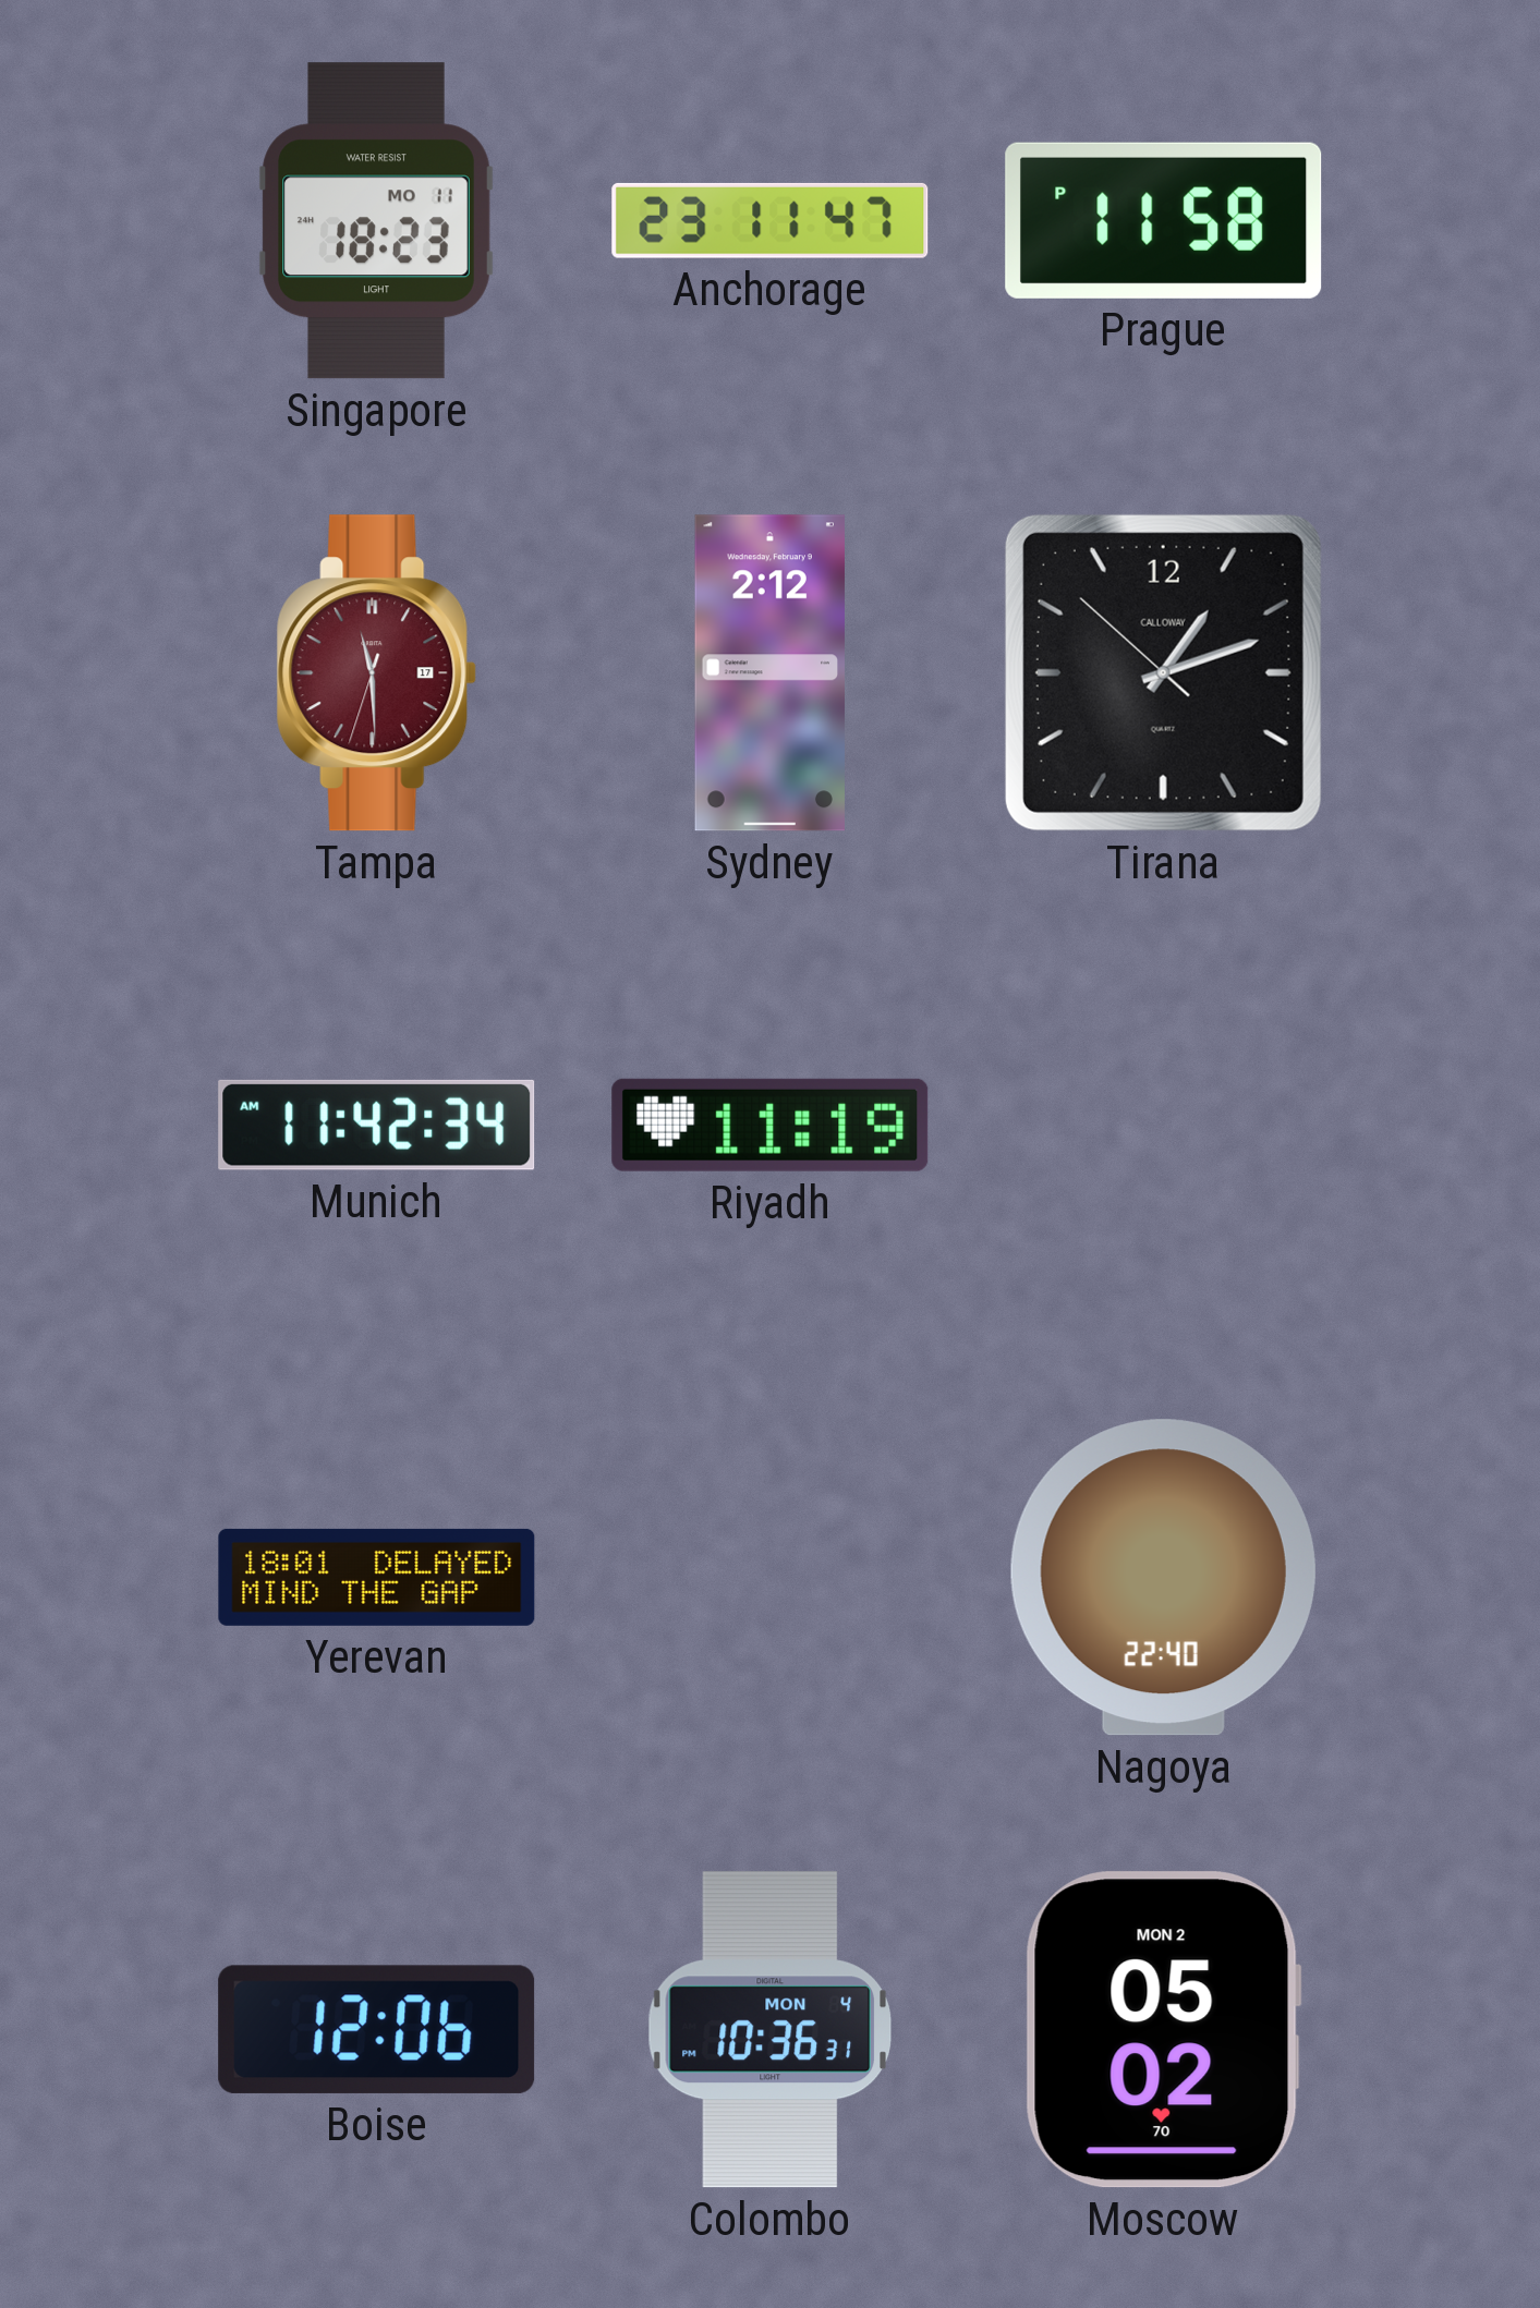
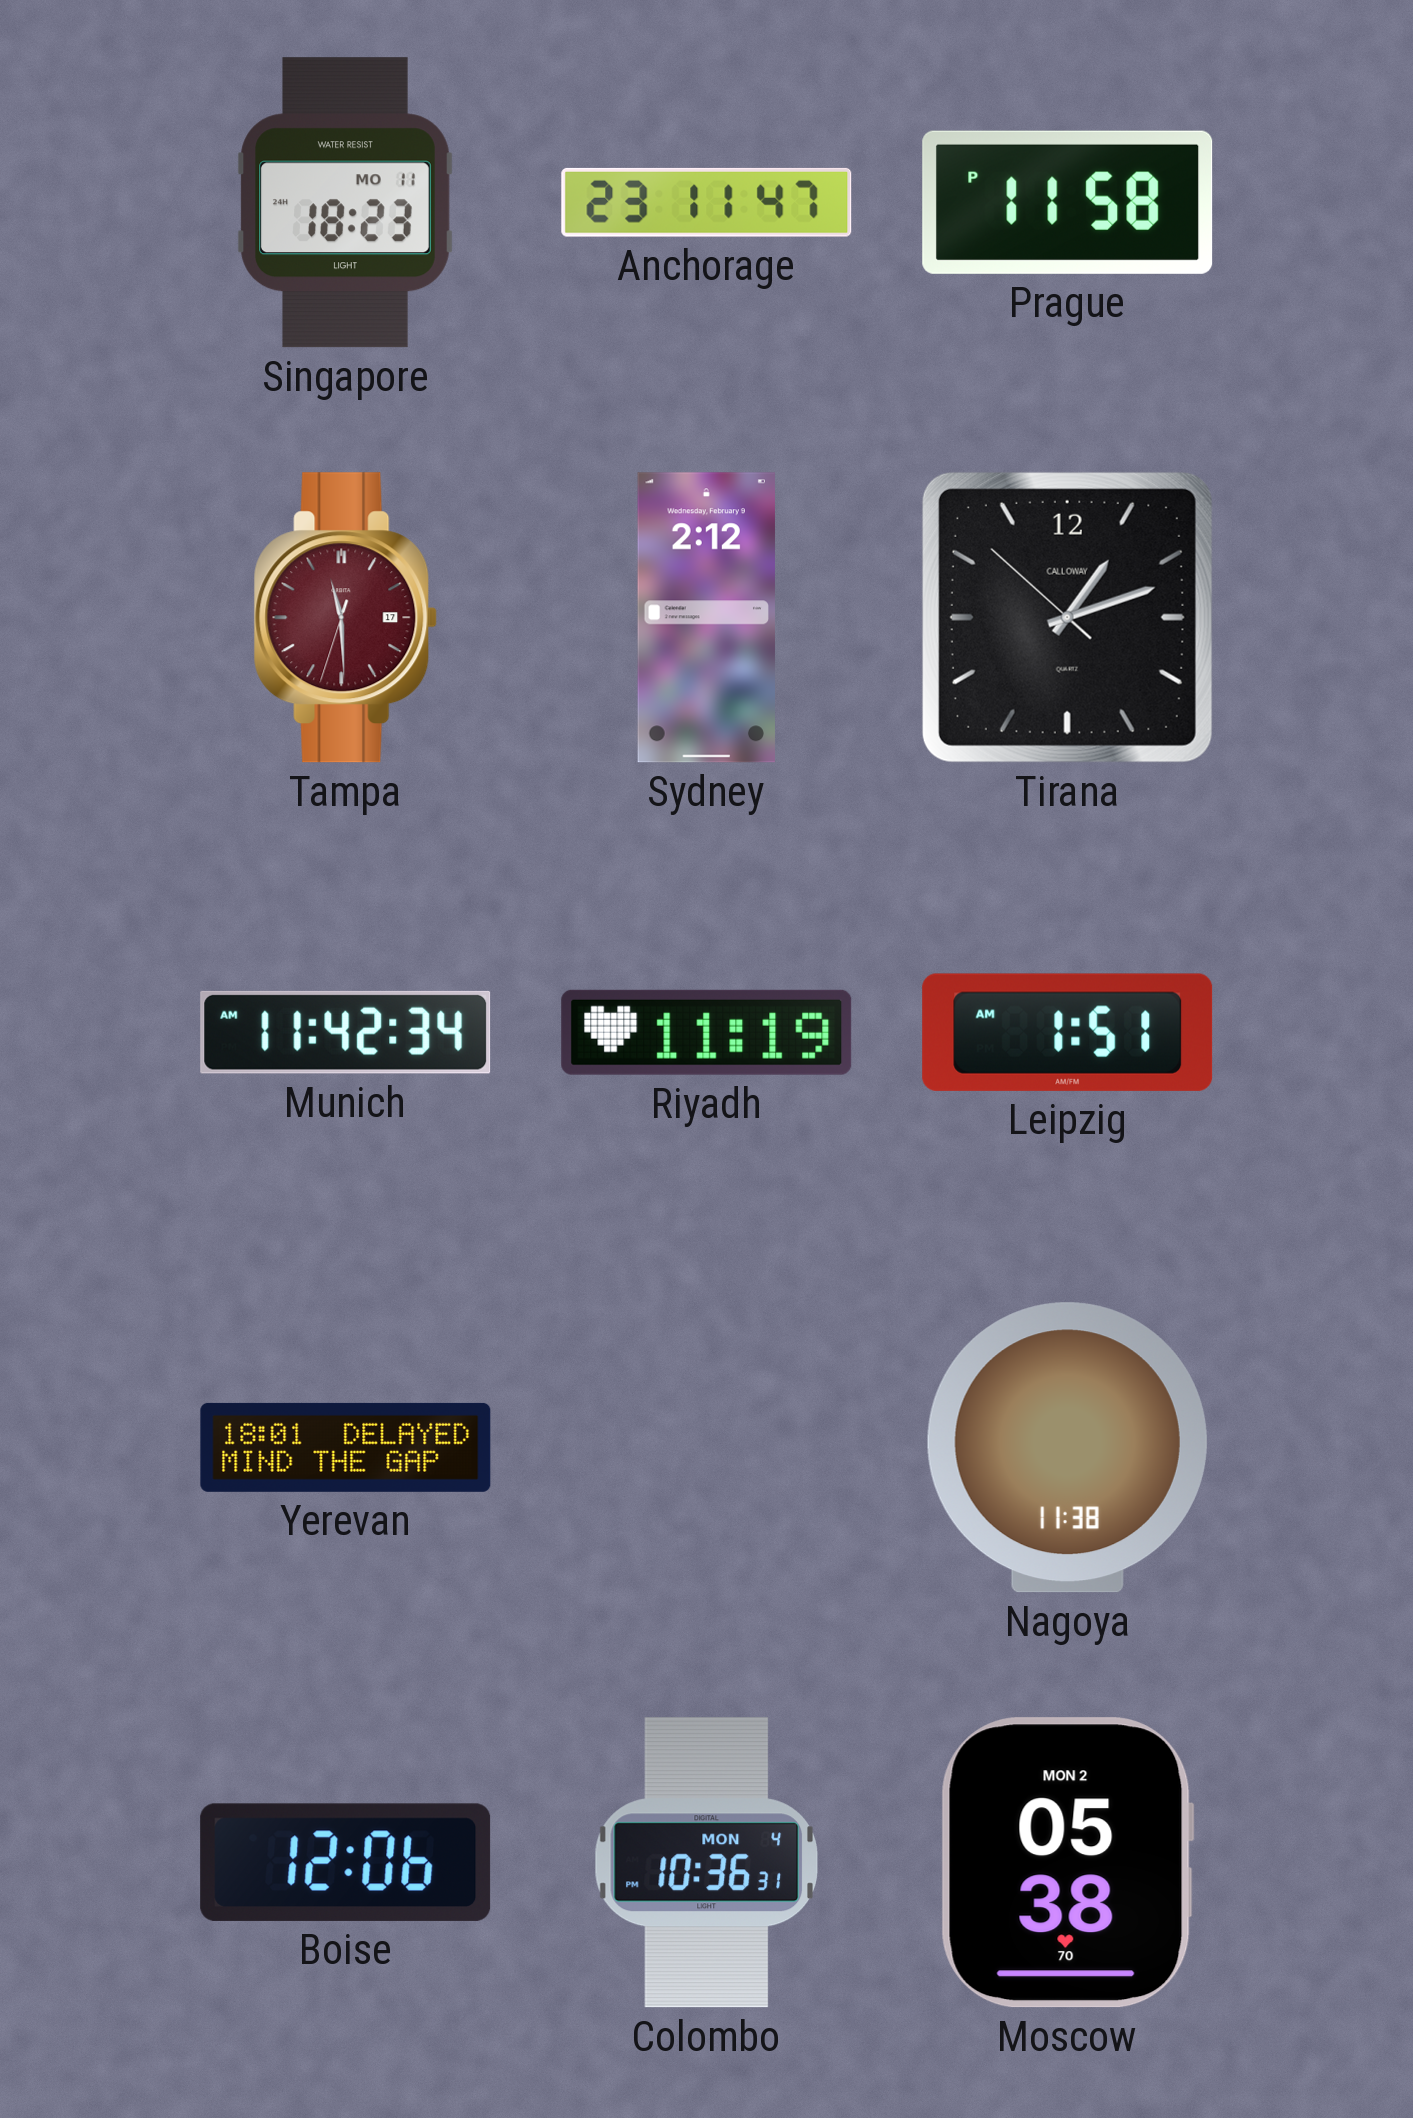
Leipzig: none -> 1:51
Nagoya: 22:40 -> 11:38
Moscow: 05:02 -> 05:38
